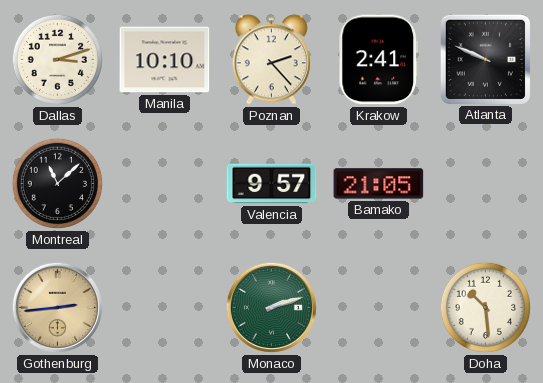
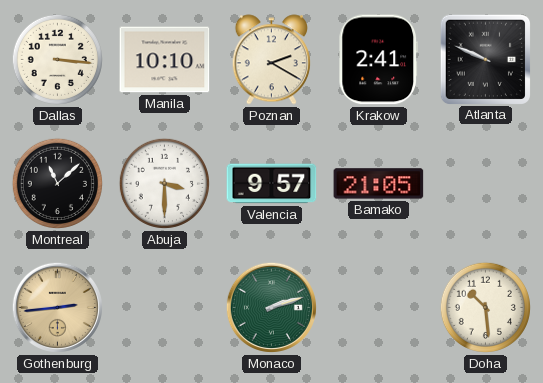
Dallas: 3:12 -> 3:16
Poznan: 2:23 -> 2:20
Abuja: none -> 3:30
